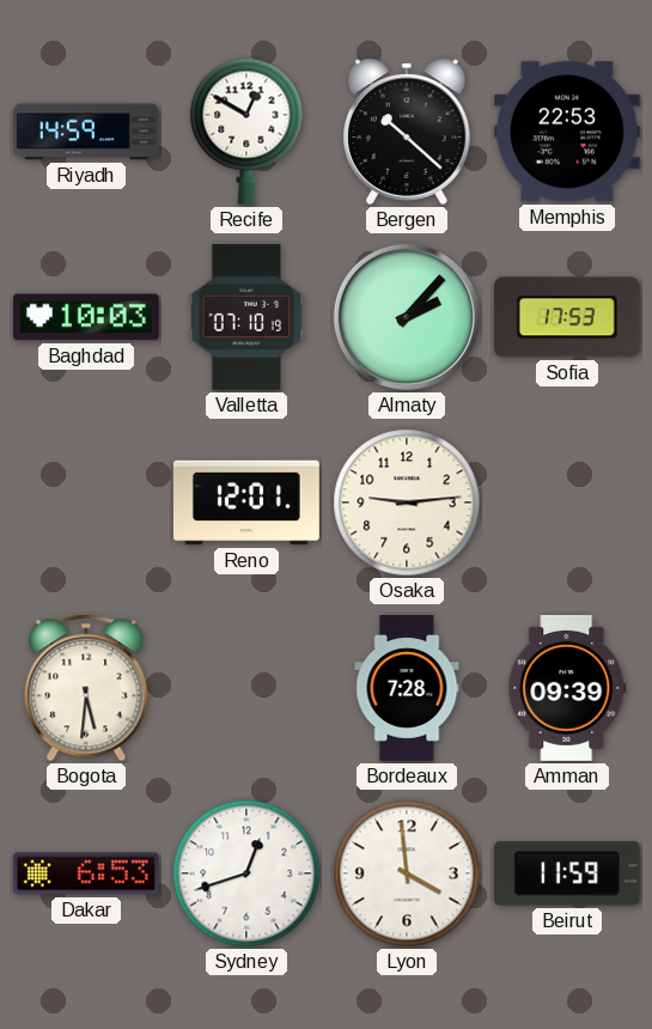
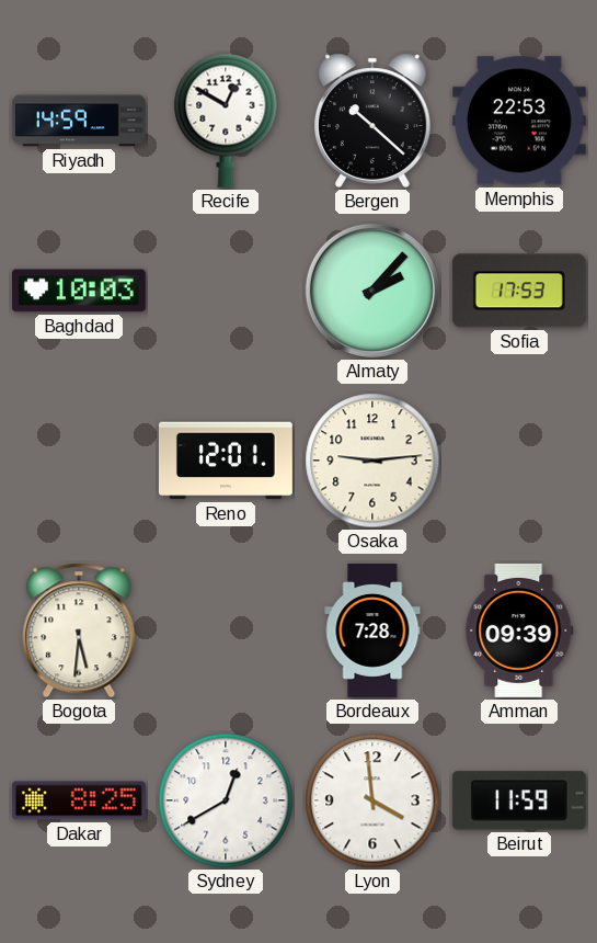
Valletta: 07:10 -> none
Dakar: 6:53 -> 8:25
Sydney: 12:42 -> 12:40
